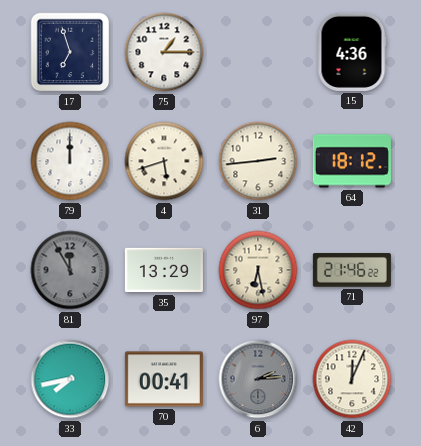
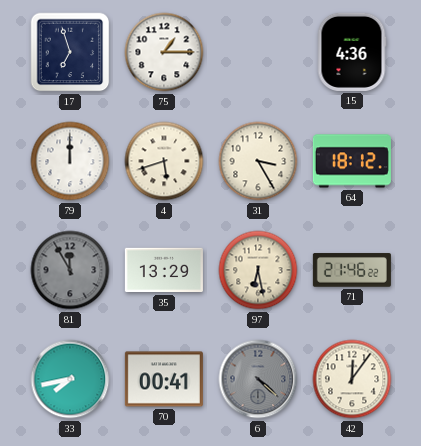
31: 2:44 -> 3:25
6: 2:14 -> 4:22
42: 12:04 -> 12:06
